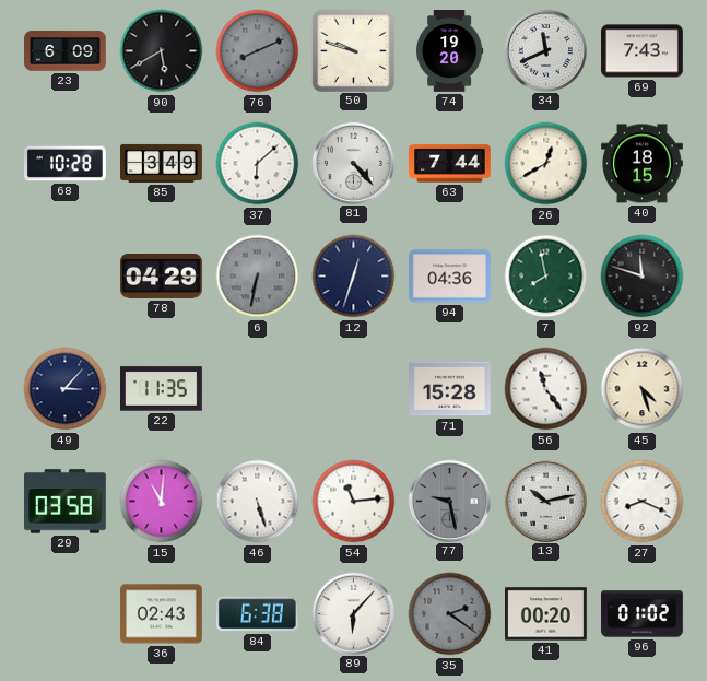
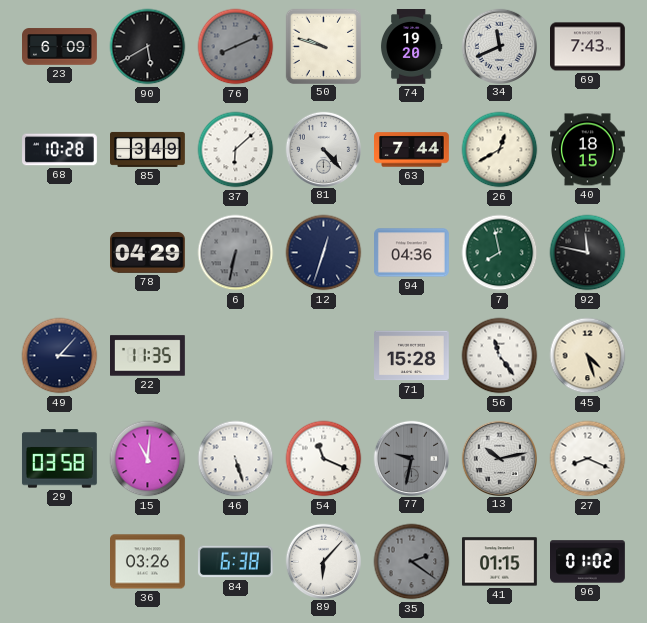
92: 11:48 -> 11:47
54: 11:14 -> 11:19
77: 9:28 -> 9:32
36: 02:43 -> 03:26
41: 00:20 -> 01:15
